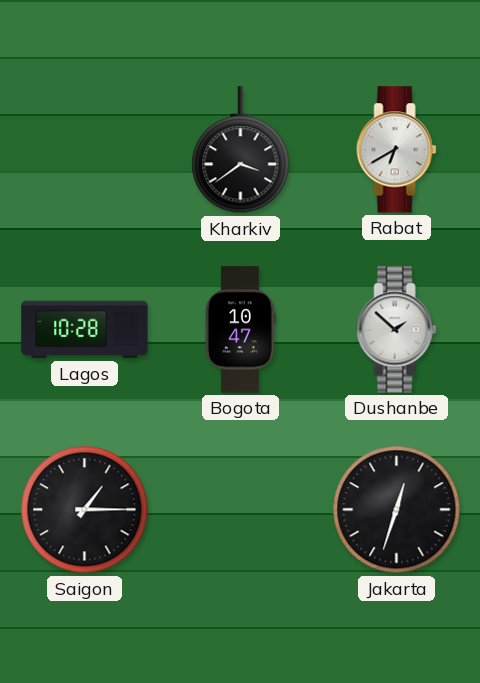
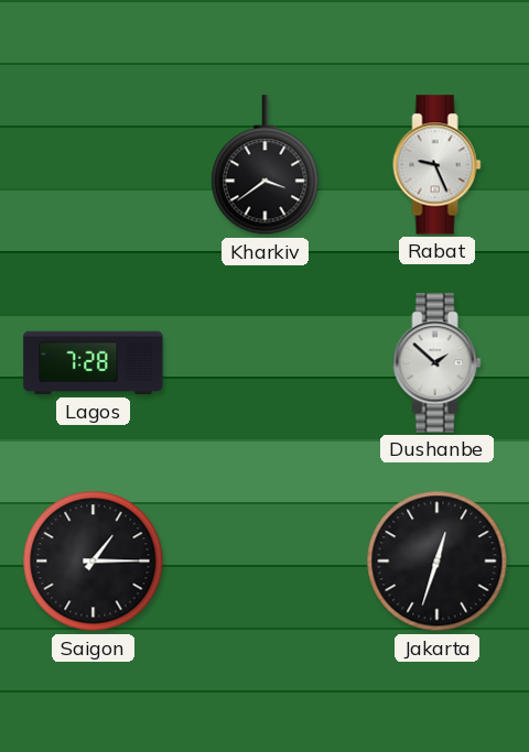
Rabat: 6:40 -> 9:26
Lagos: 10:28 -> 7:28
Bogota: 10:47 -> none
